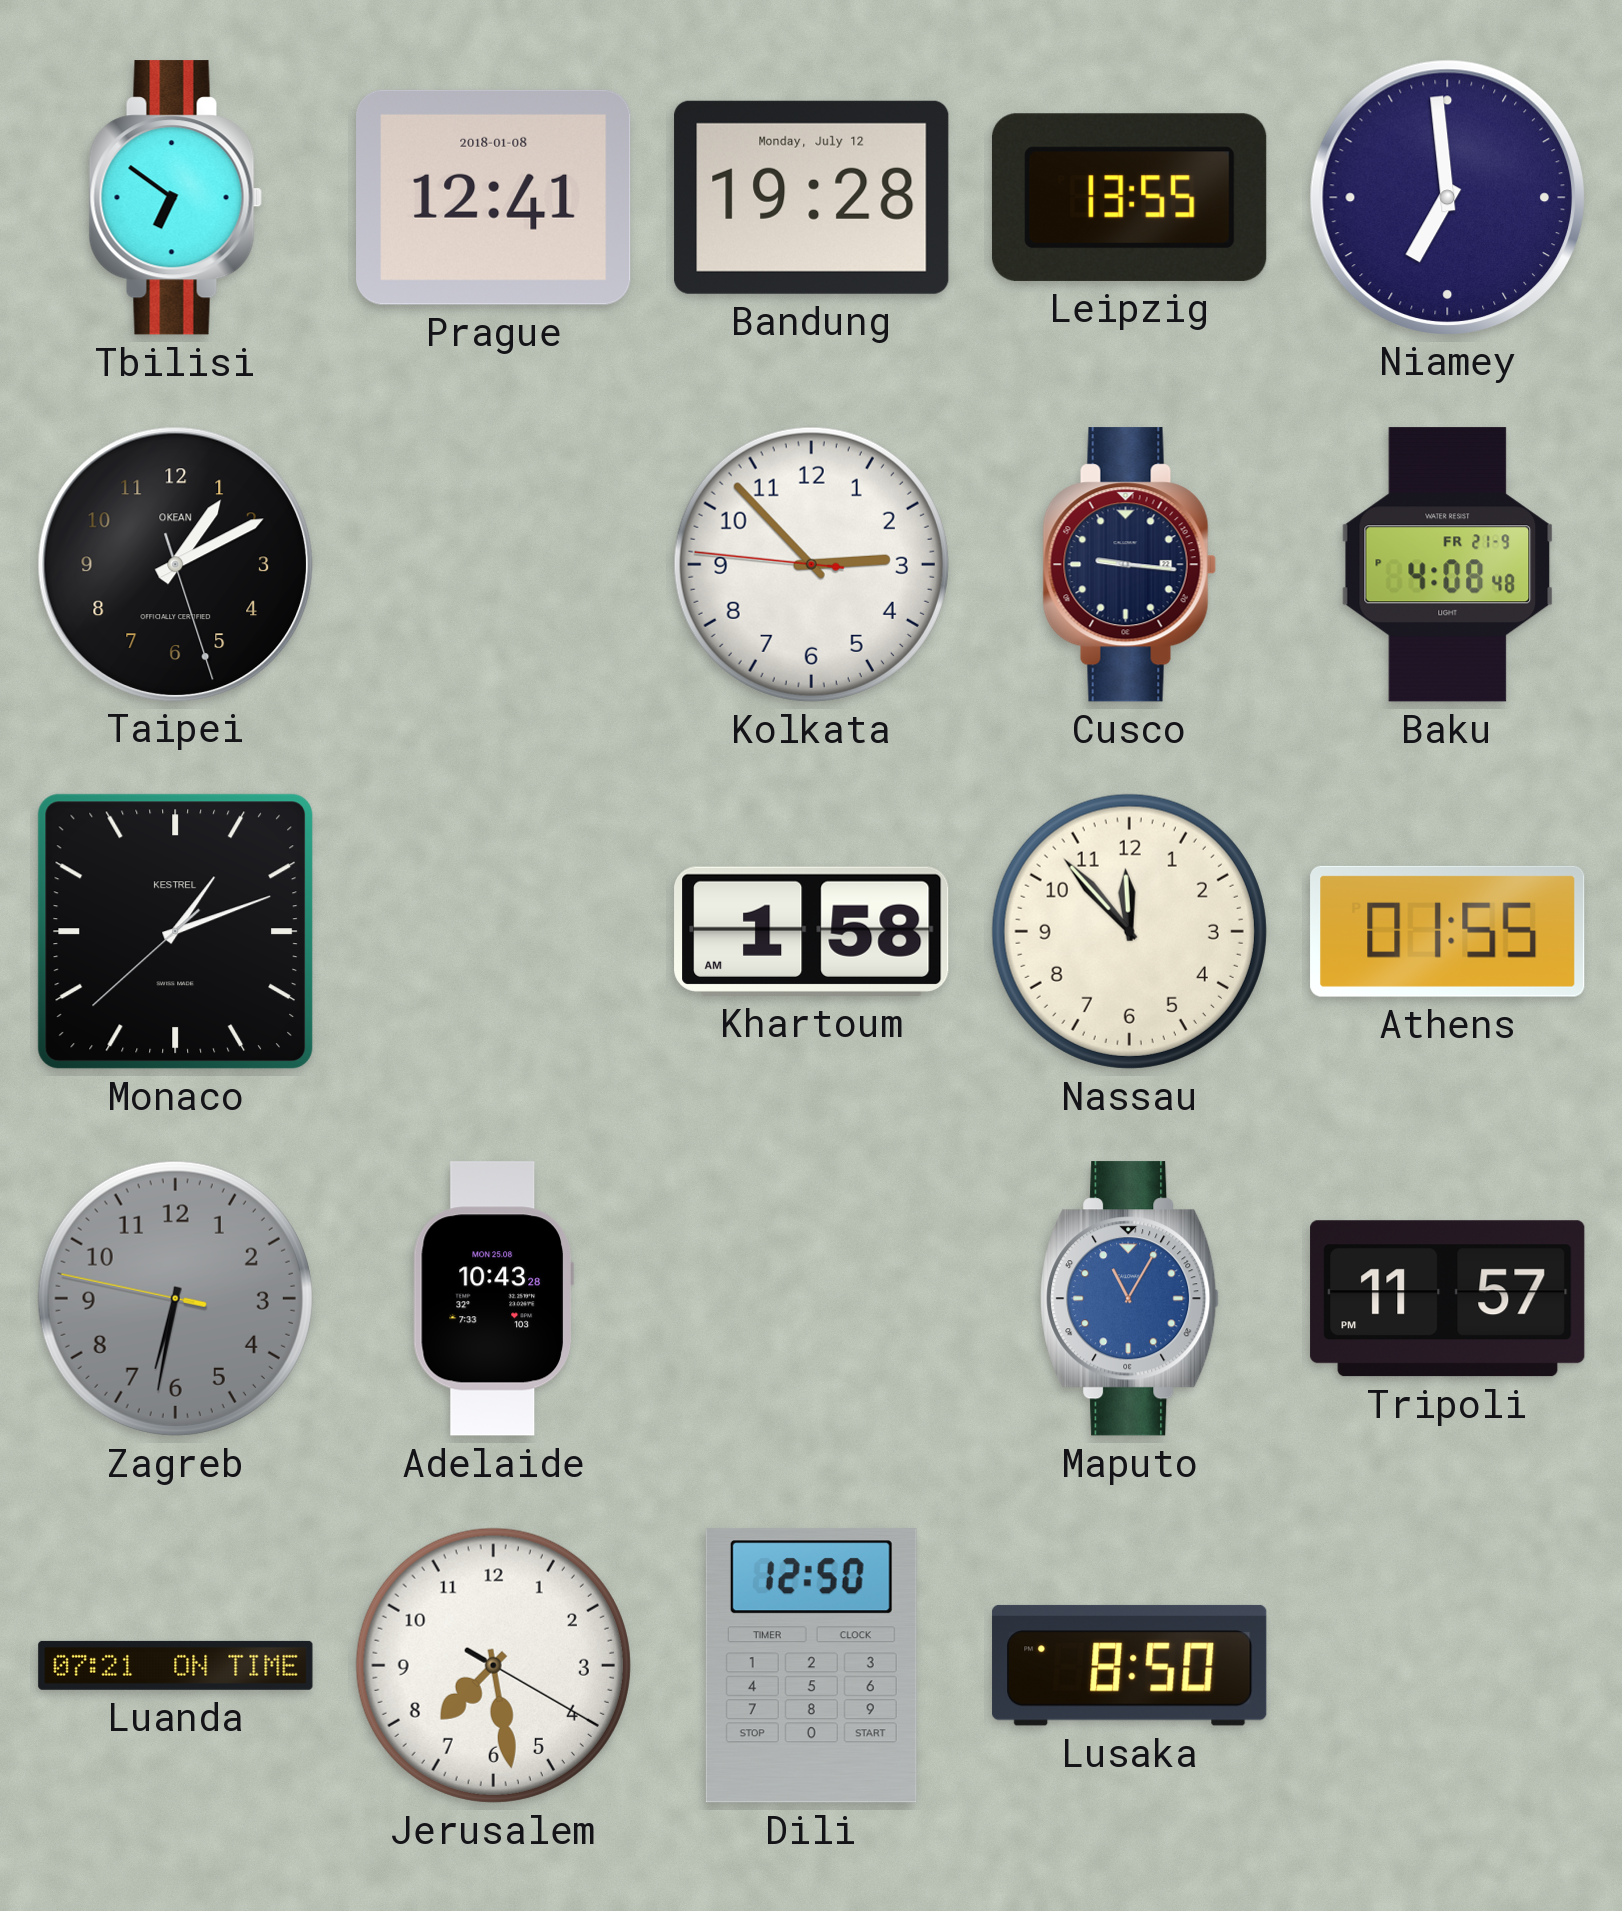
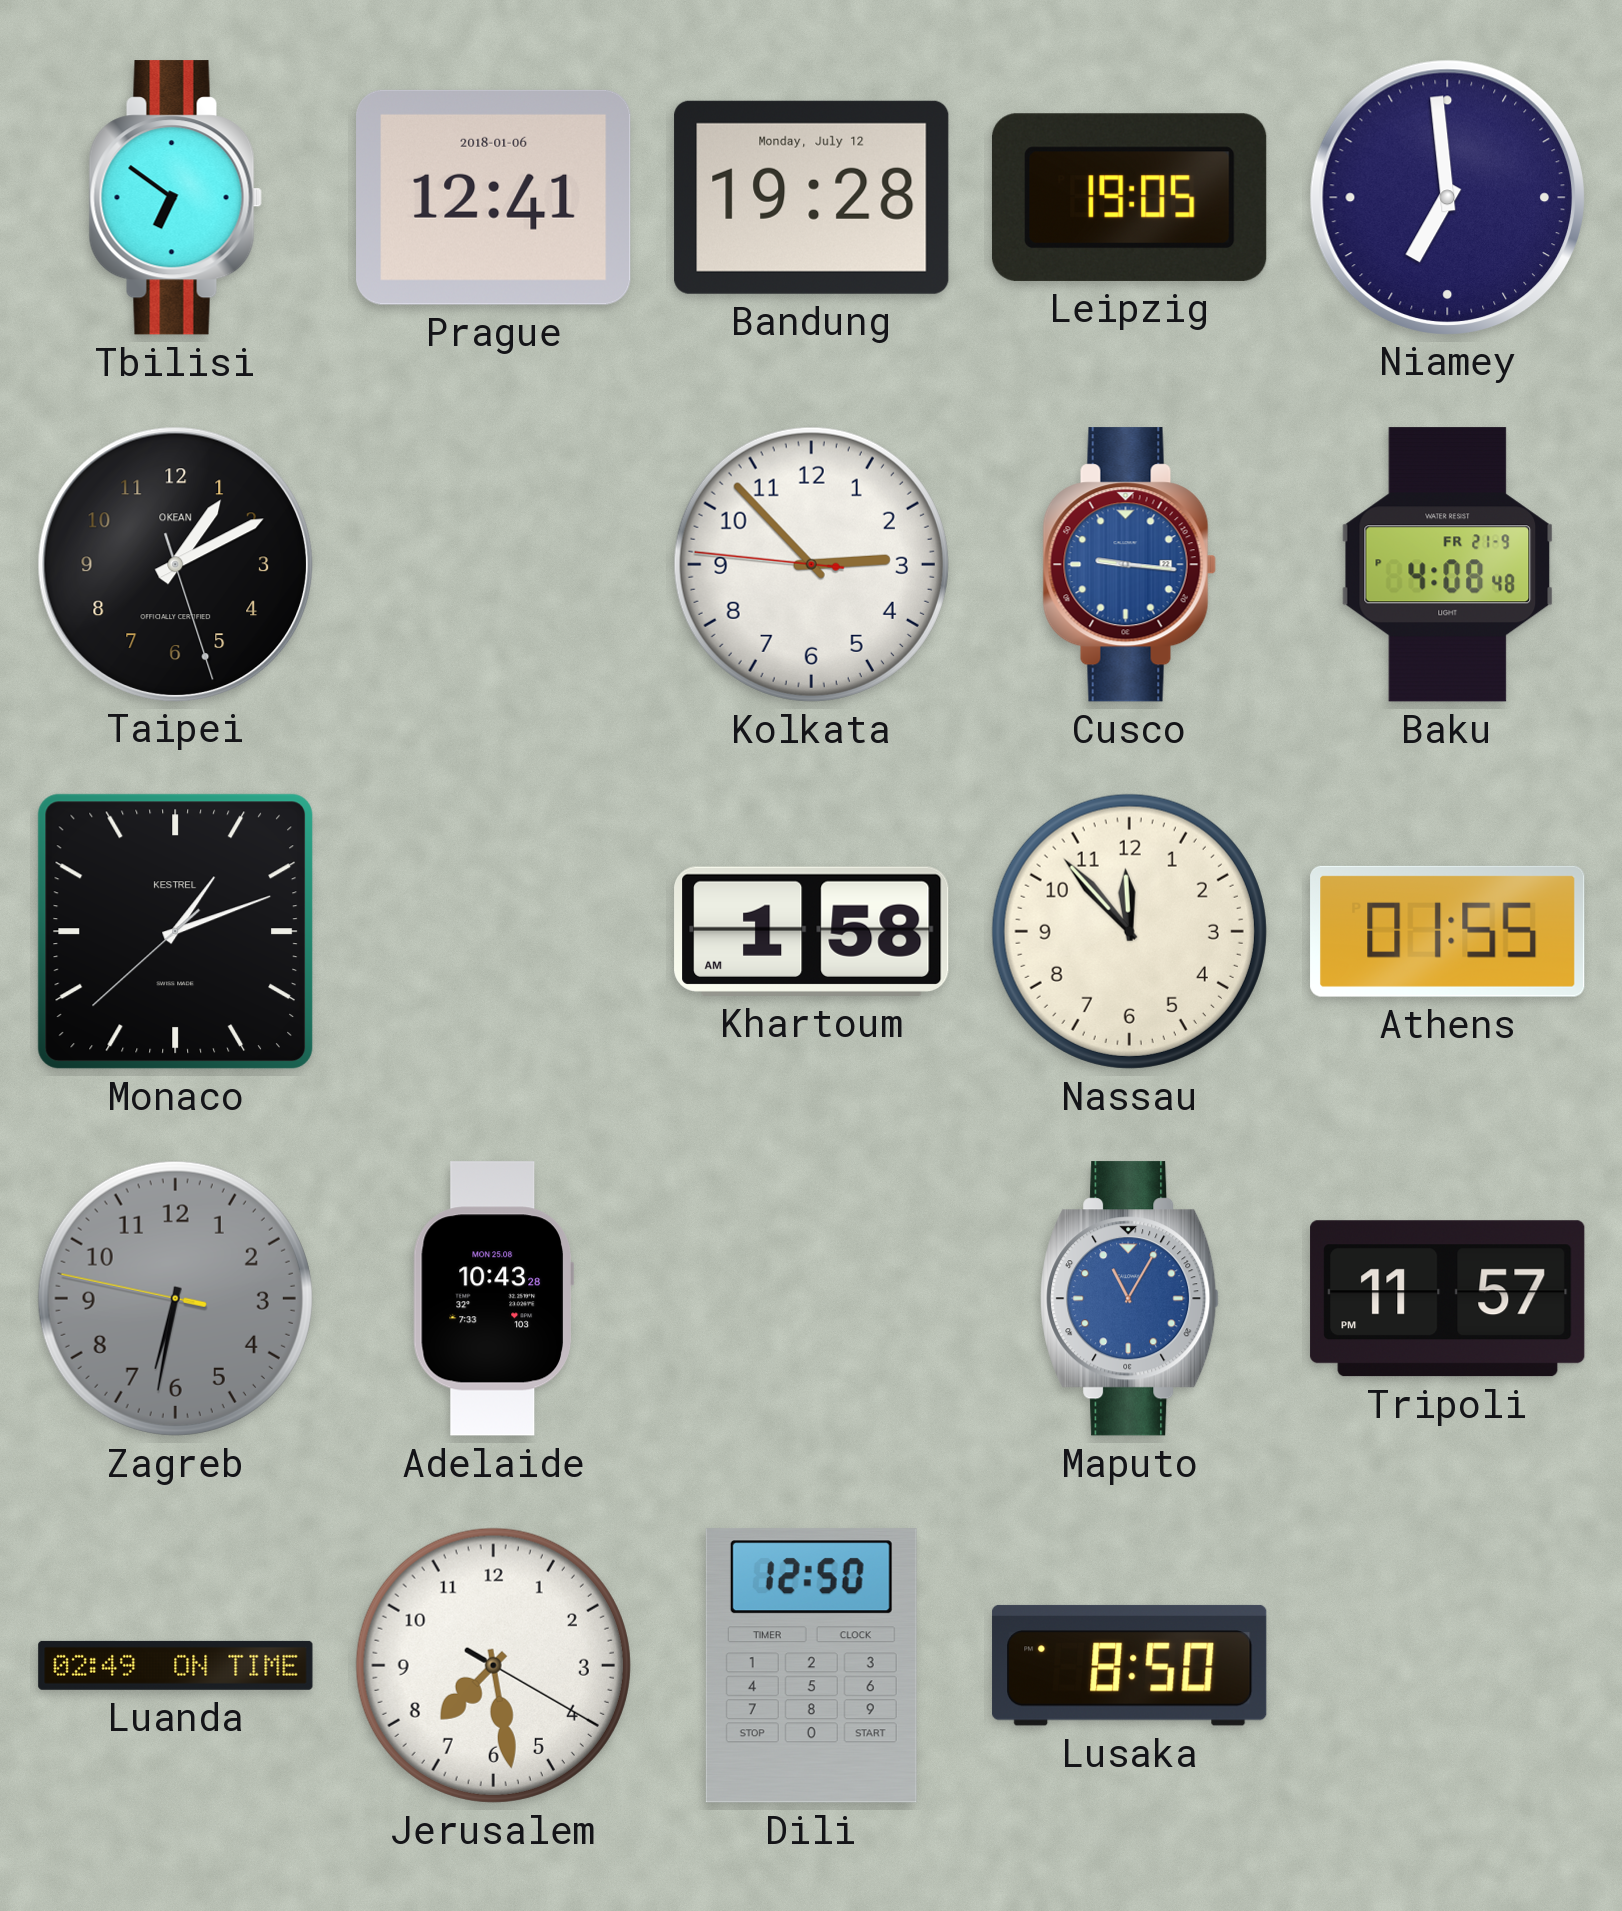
Prague date: 2018-01-08 -> 2018-01-06
Leipzig: 13:55 -> 19:05
Cusco dial: navy -> blue
Luanda: 07:21 -> 02:49
